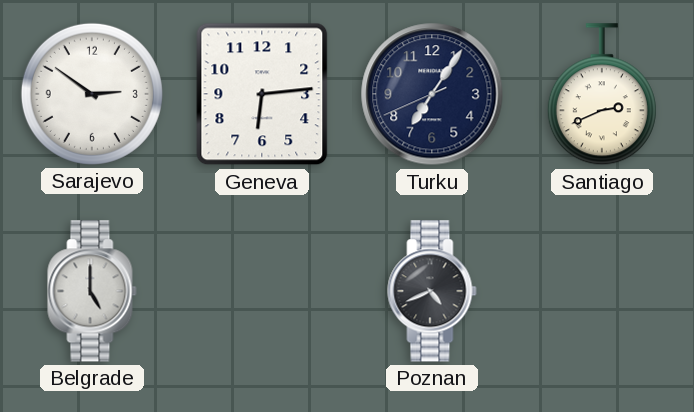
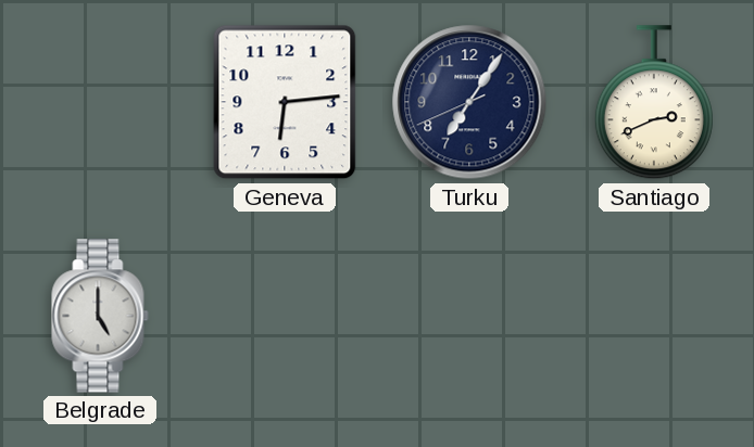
Sarajevo: 2:51 -> none
Poznan: 4:41 -> none
